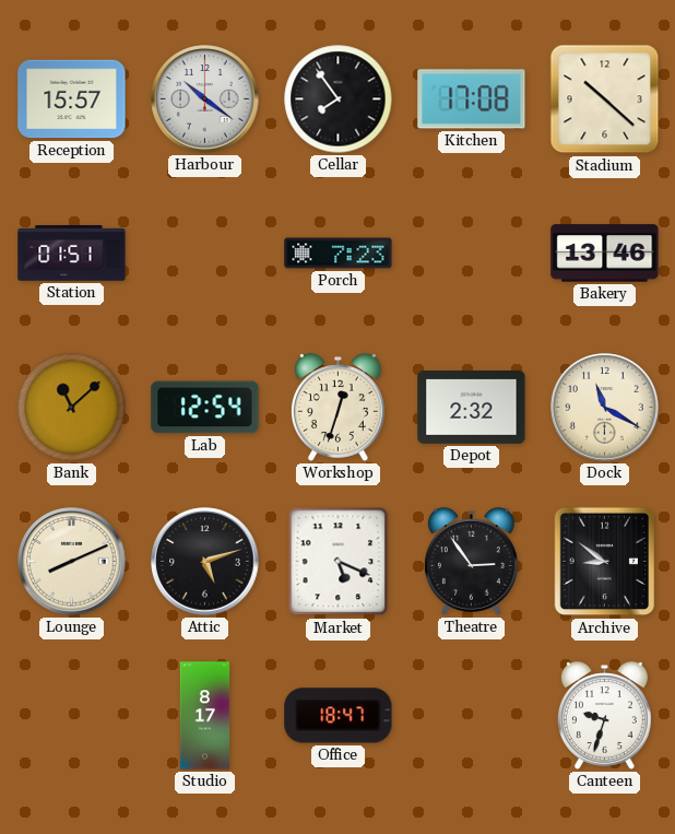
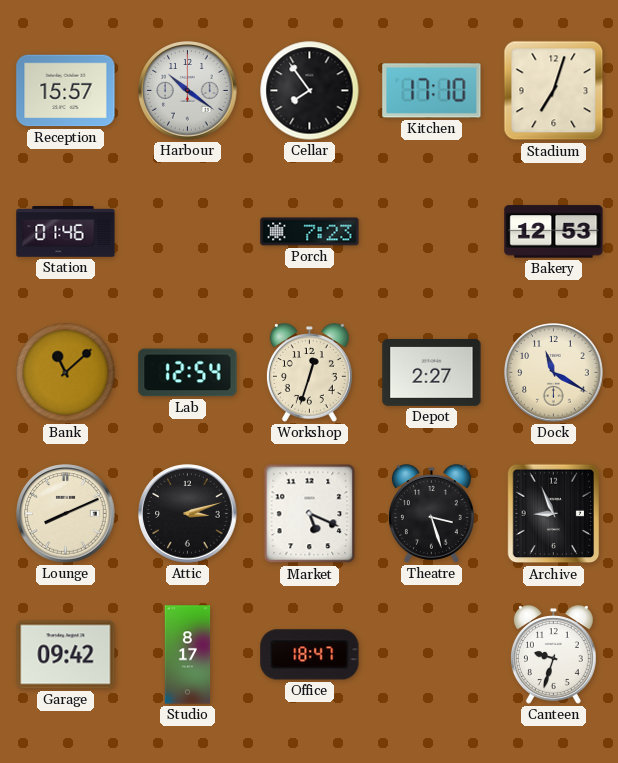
Kitchen: 17:08 -> 17:10
Stadium: 10:22 -> 7:03
Station: 01:51 -> 01:46
Bakery: 13:46 -> 12:53
Depot: 2:32 -> 2:27
Attic: 5:12 -> 3:12
Theatre: 2:54 -> 3:27
Archive: 8:51 -> 8:56
Garage: none -> 09:42
